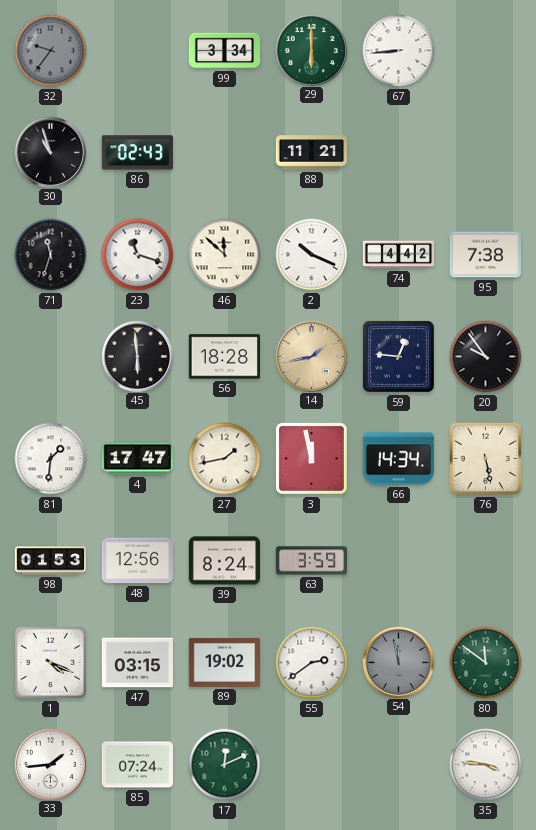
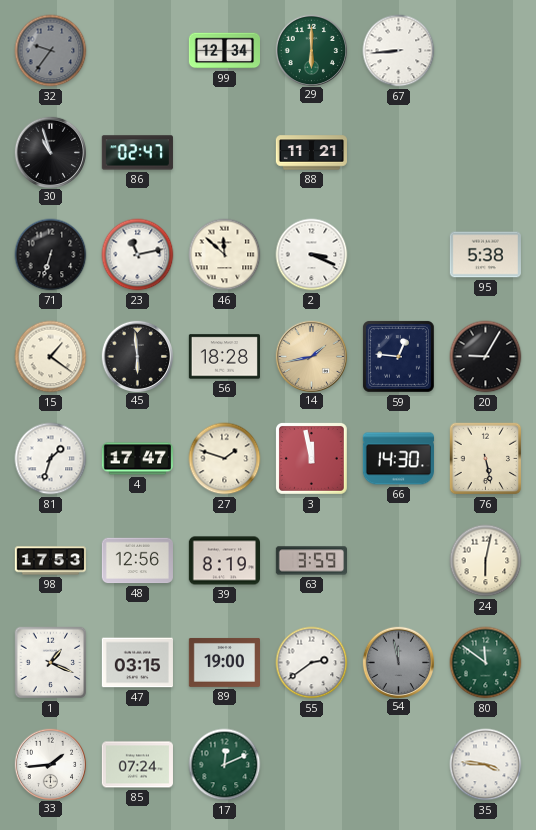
99: 3:34 -> 12:34
86: 02:43 -> 02:47
71: 11:33 -> 6:33
23: 11:18 -> 11:13
2: 10:19 -> 3:19
74: 4:42 -> none
95: 7:38 -> 5:38
15: none -> 1:21
20: 9:54 -> 9:05
81: 1:31 -> 1:33
27: 1:43 -> 1:48
66: 14:34 -> 14:30
98: 01:53 -> 17:53
39: 8:24 -> 8:19
24: none -> 6:02
1: 4:19 -> 1:19
89: 19:02 -> 19:00
